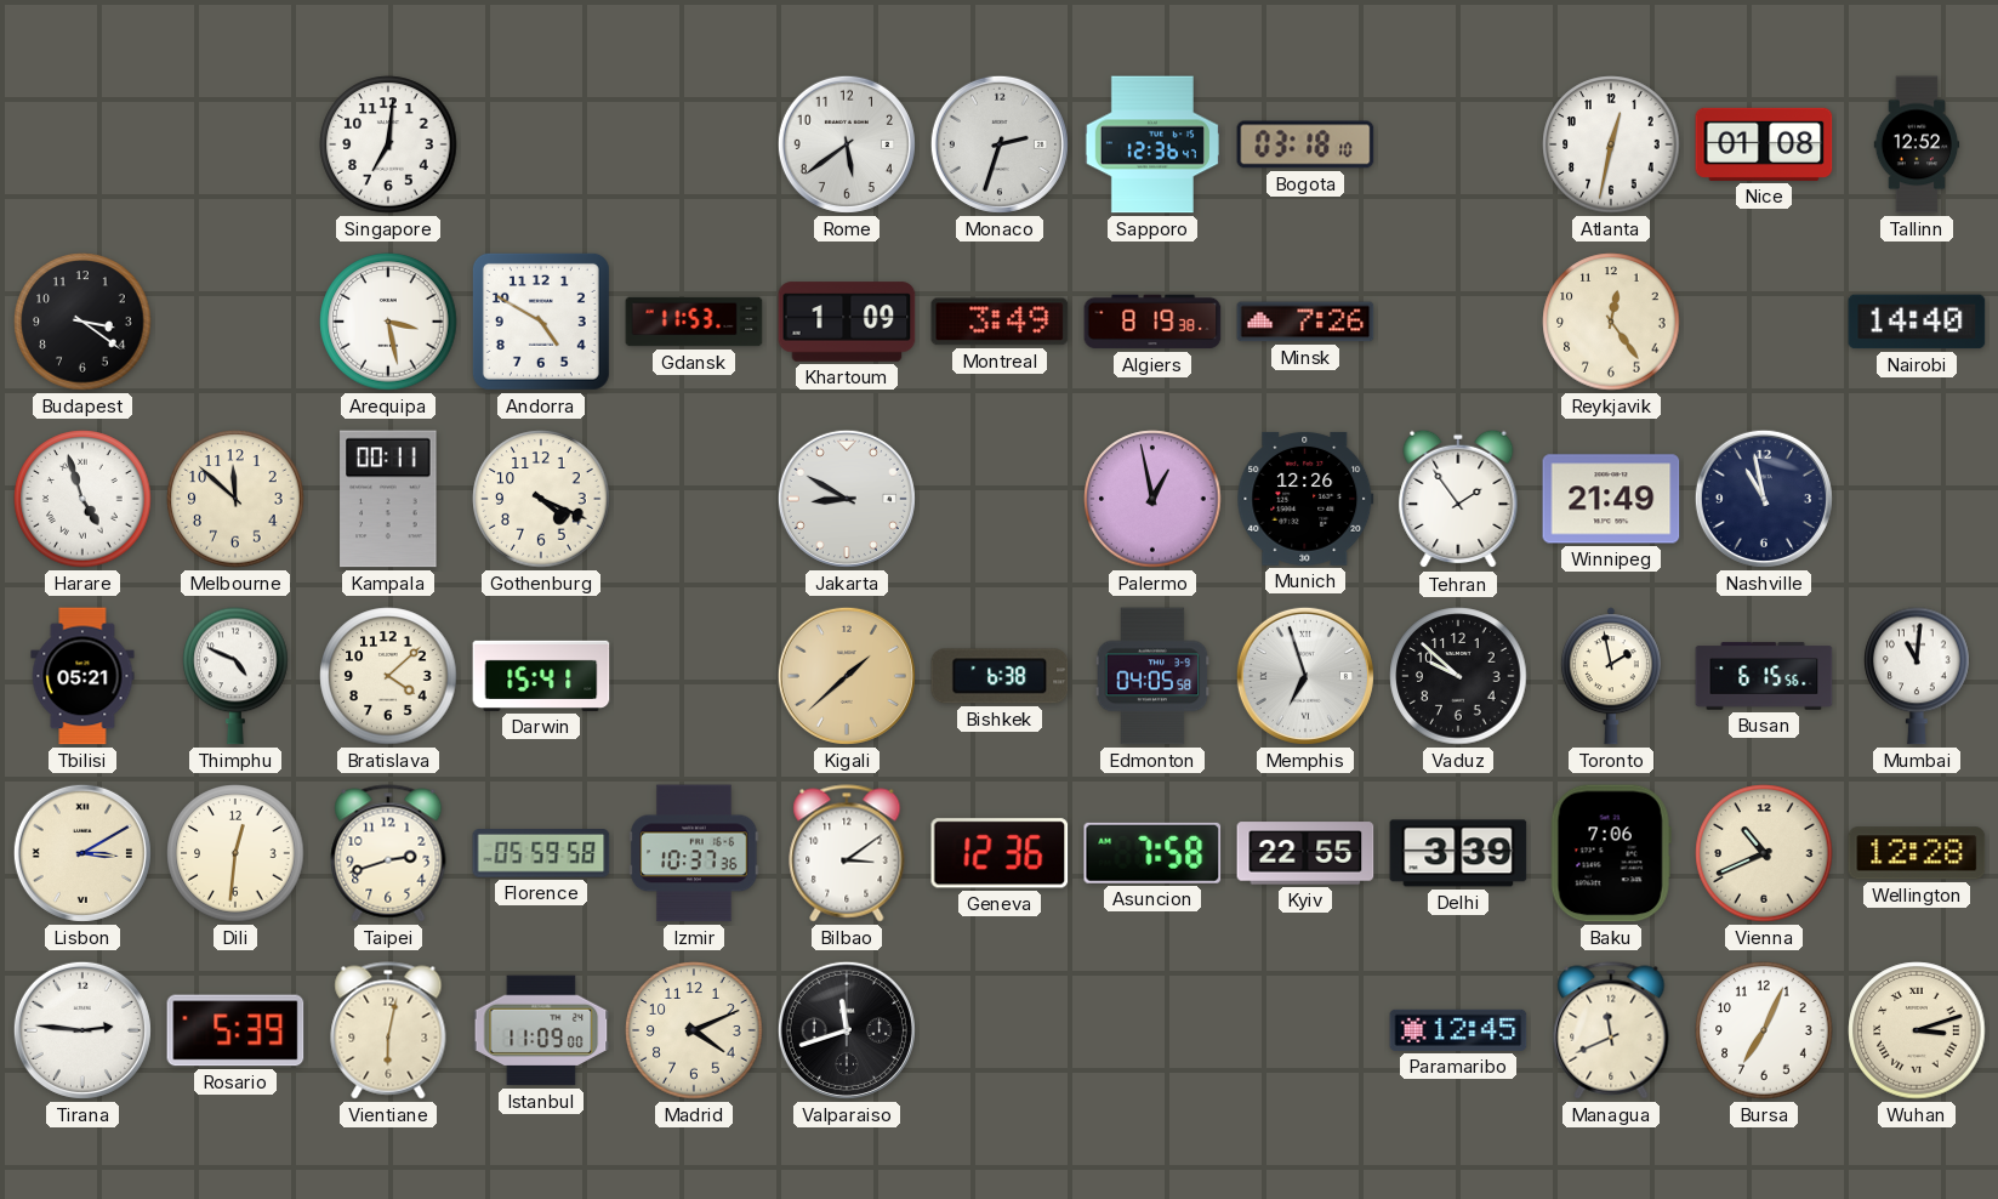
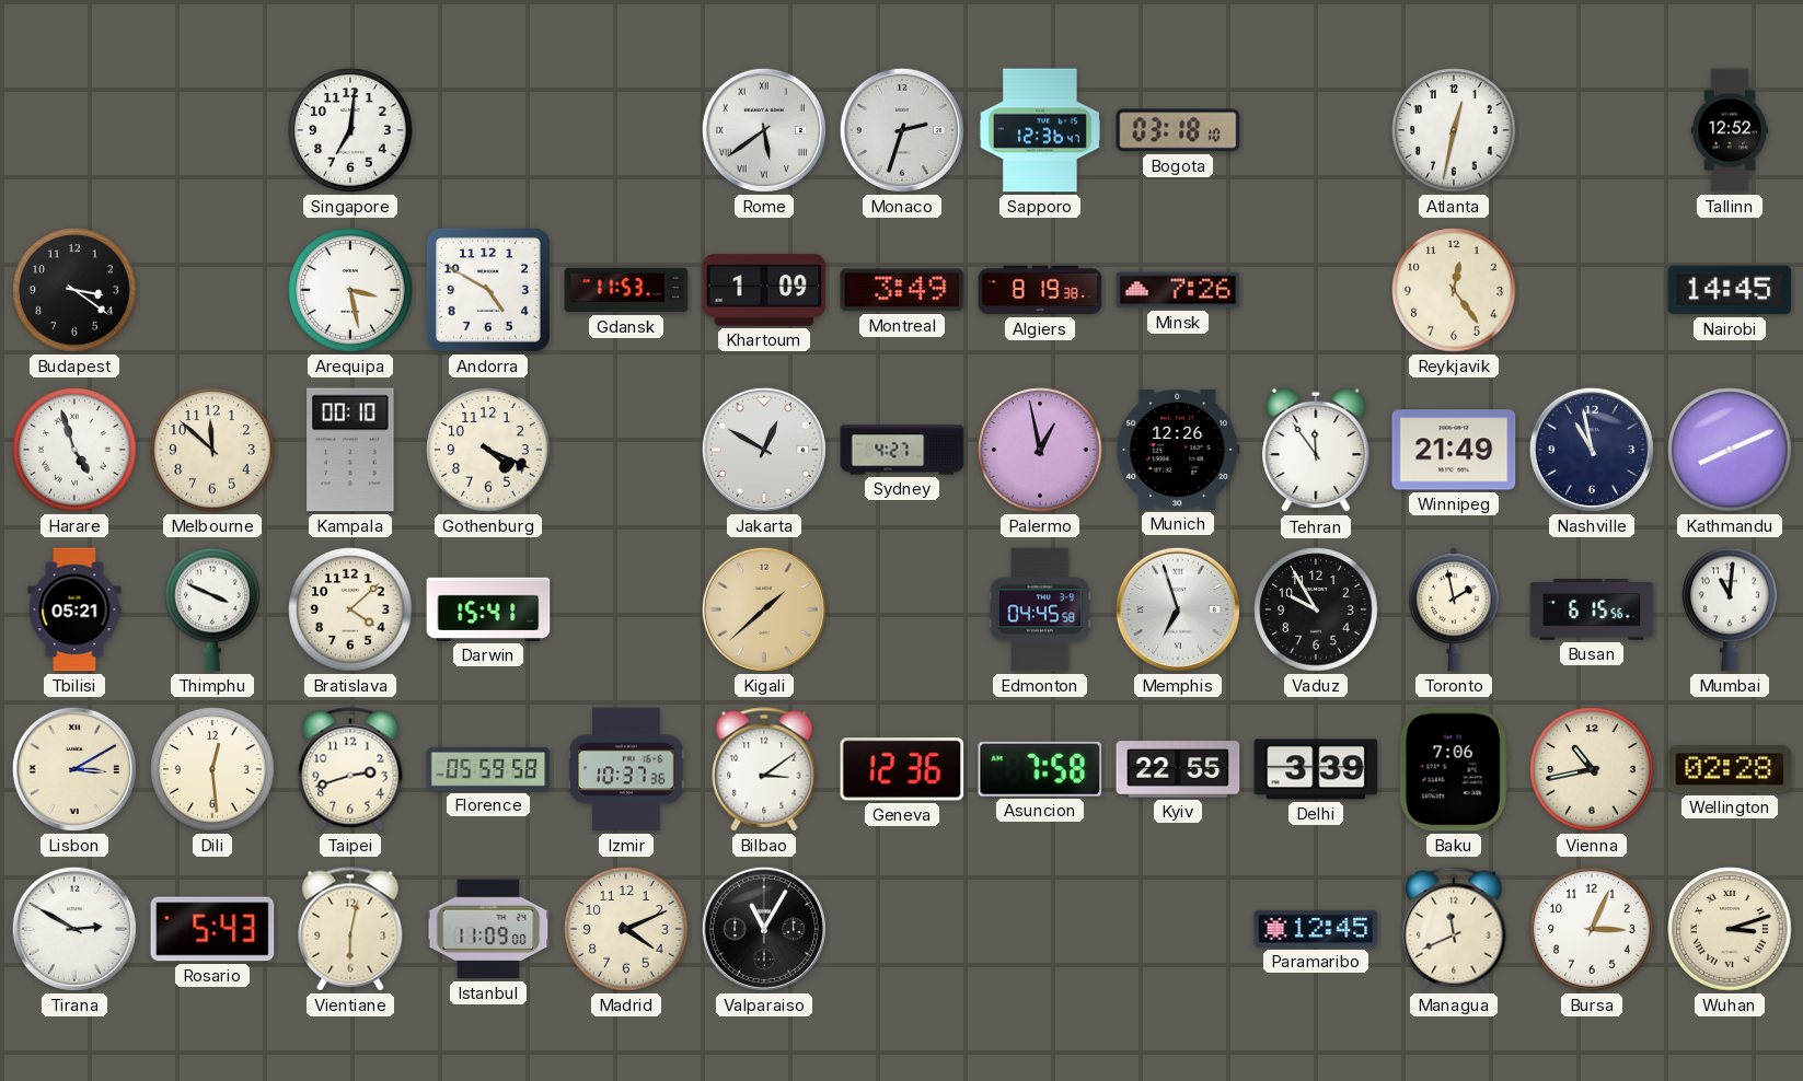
Rome numerals: Arabic -> Roman
Nice: 01:08 -> none
Nairobi: 14:40 -> 14:45
Kampala: 00:11 -> 00:10
Jakarta: 8:50 -> 12:50
Sydney: none -> 4:27
Tehran: 1:54 -> 11:54
Kathmandu: none -> 8:11
Thimphu: 4:49 -> 3:49
Bishkek: 6:38 -> none
Edmonton: 04:05 -> 04:45
Vaduz: 9:52 -> 9:55
Dili: 12:31 -> 12:29
Vienna: 10:41 -> 10:43
Wellington: 12:28 -> 02:28
Tirana: 2:46 -> 2:50
Rosario: 5:39 -> 5:43
Valparaiso: 11:42 -> 11:05
Bursa: 7:04 -> 3:04
